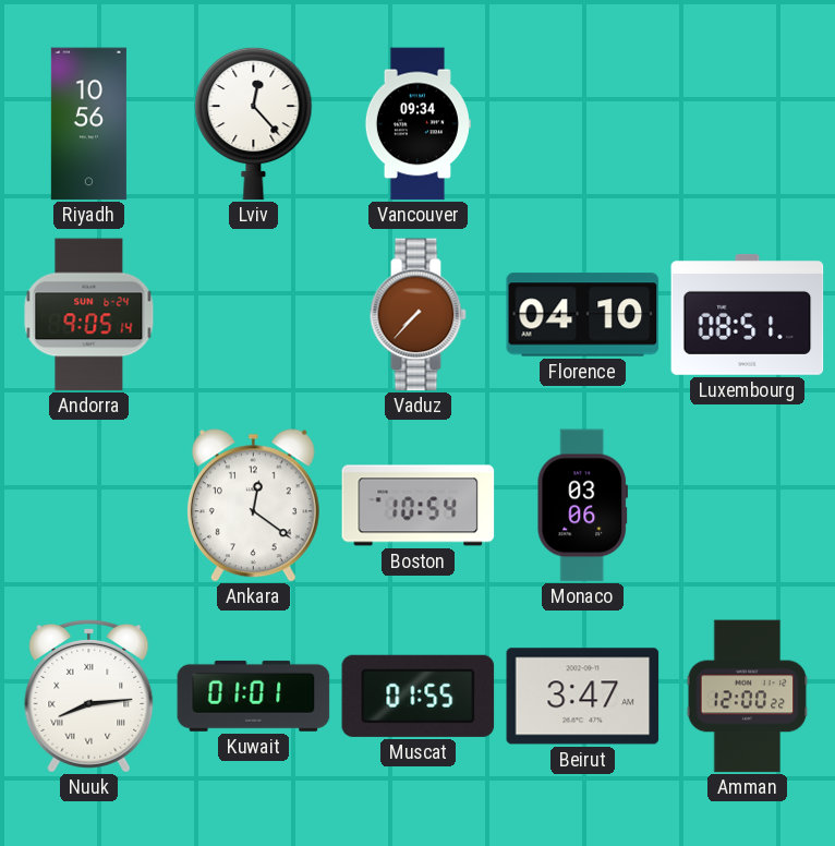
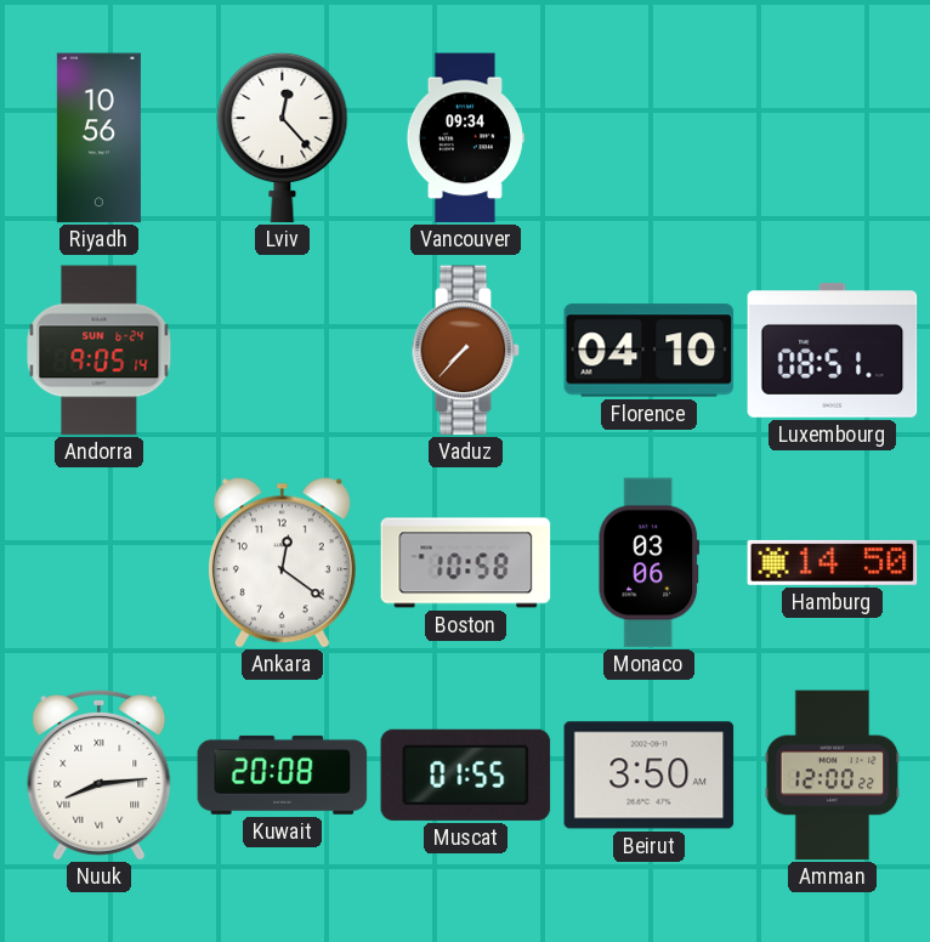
Boston: 10:54 -> 10:58
Hamburg: none -> 14:50
Kuwait: 01:01 -> 20:08
Beirut: 3:47 -> 3:50
